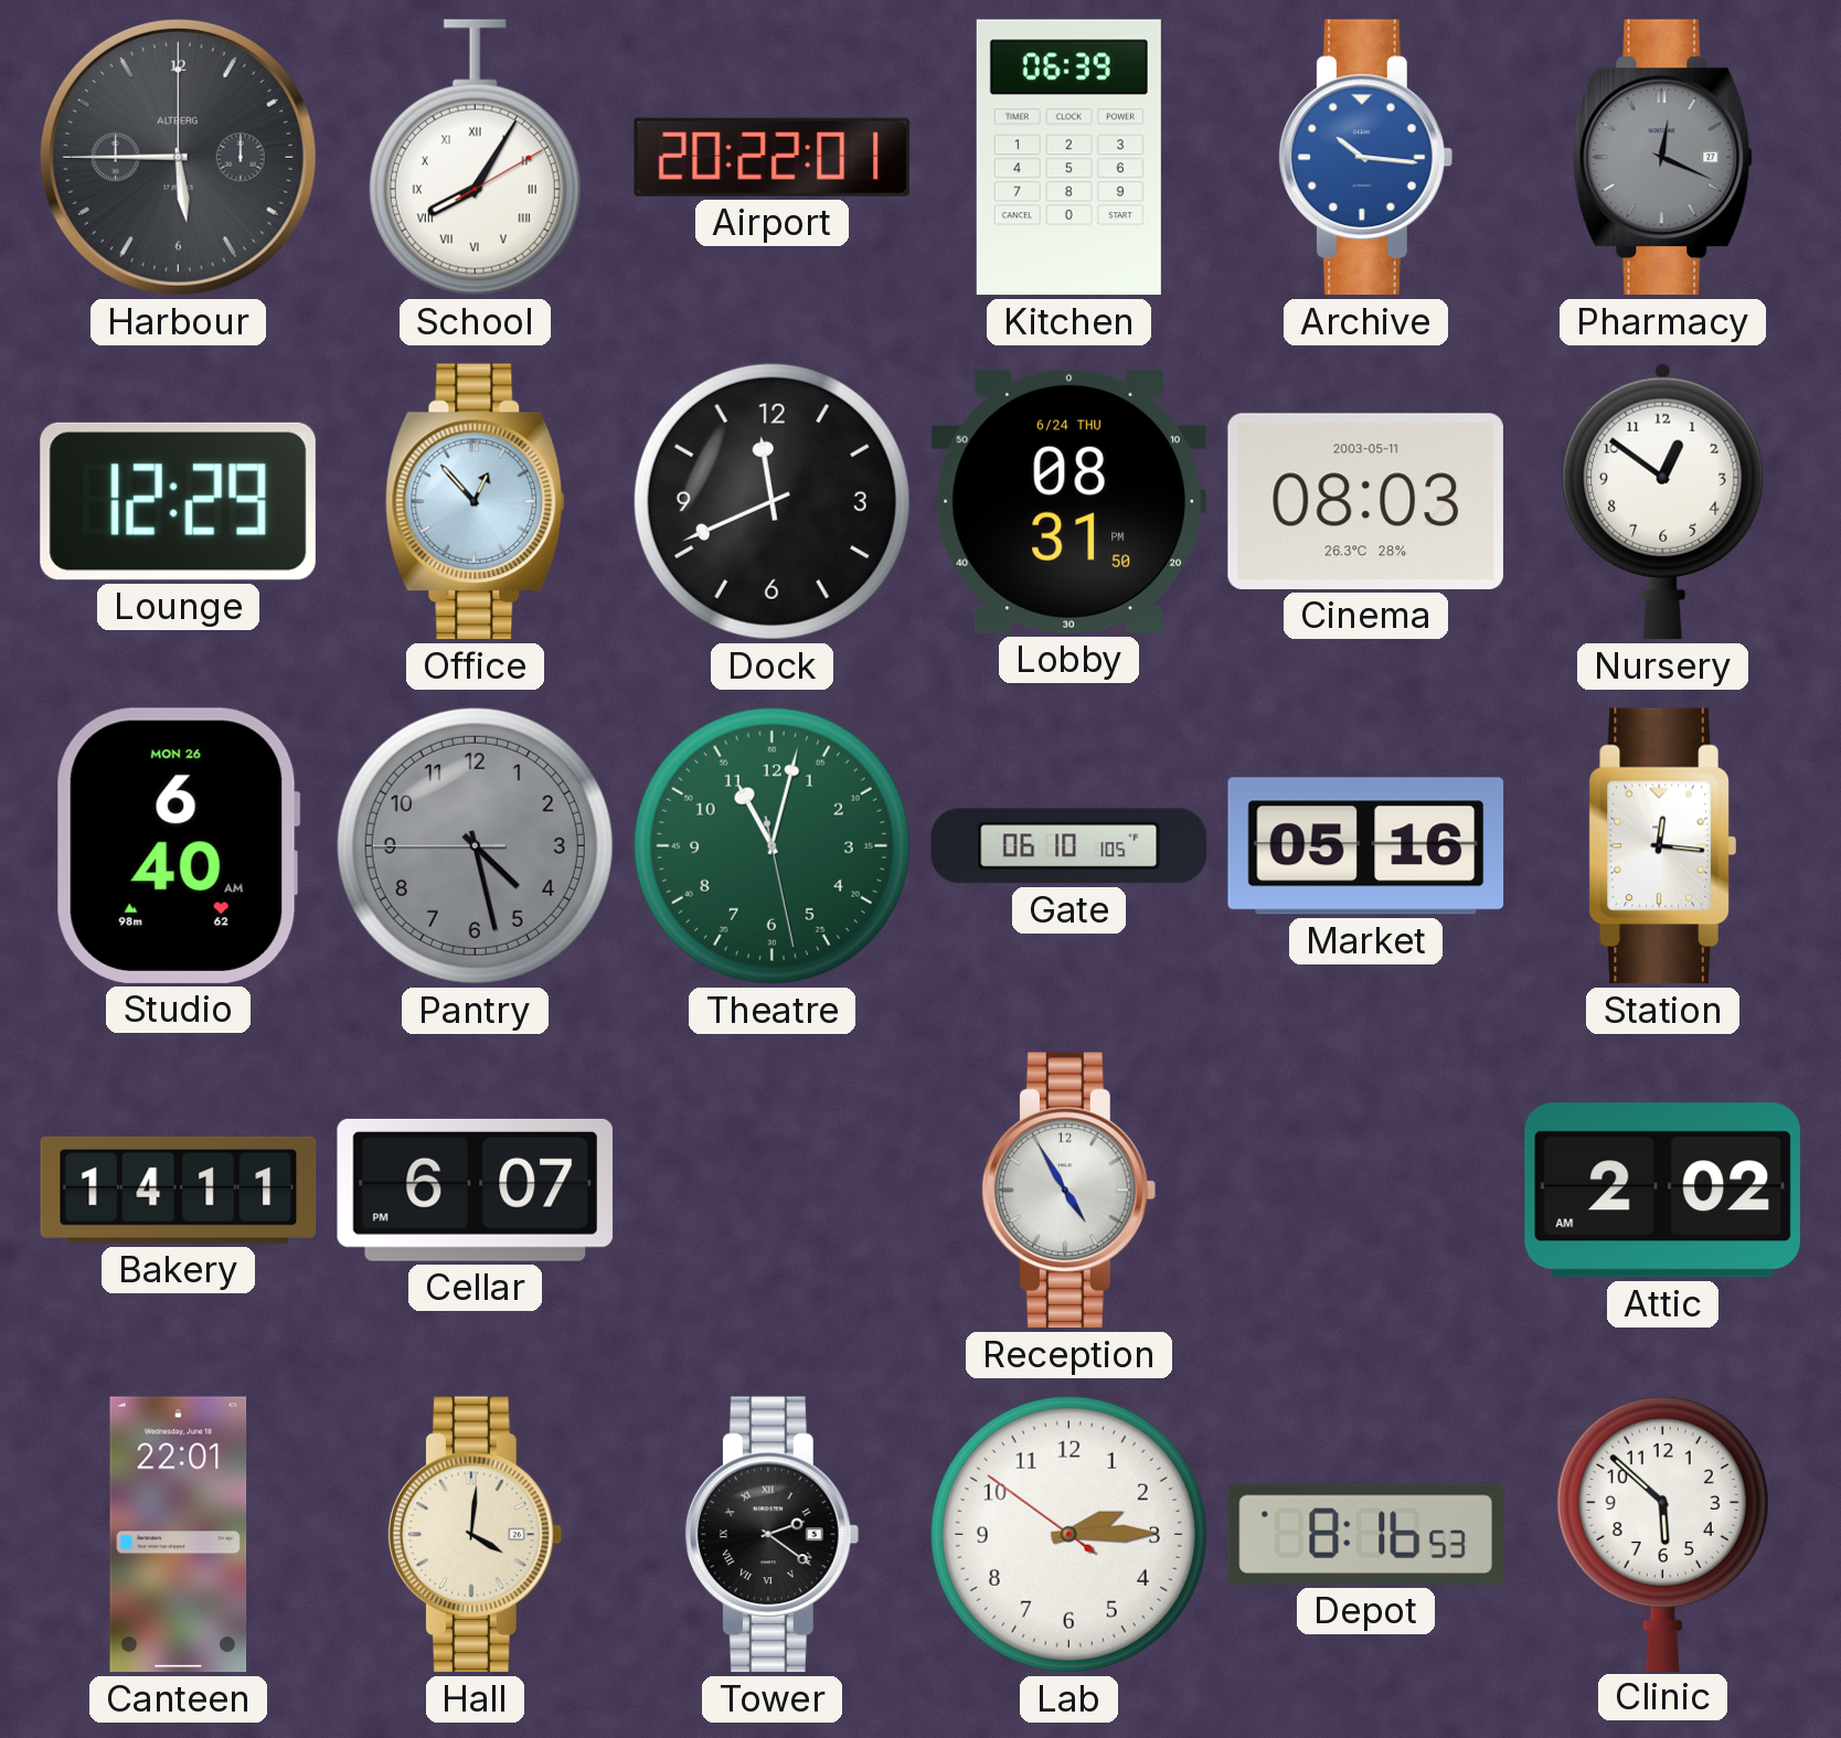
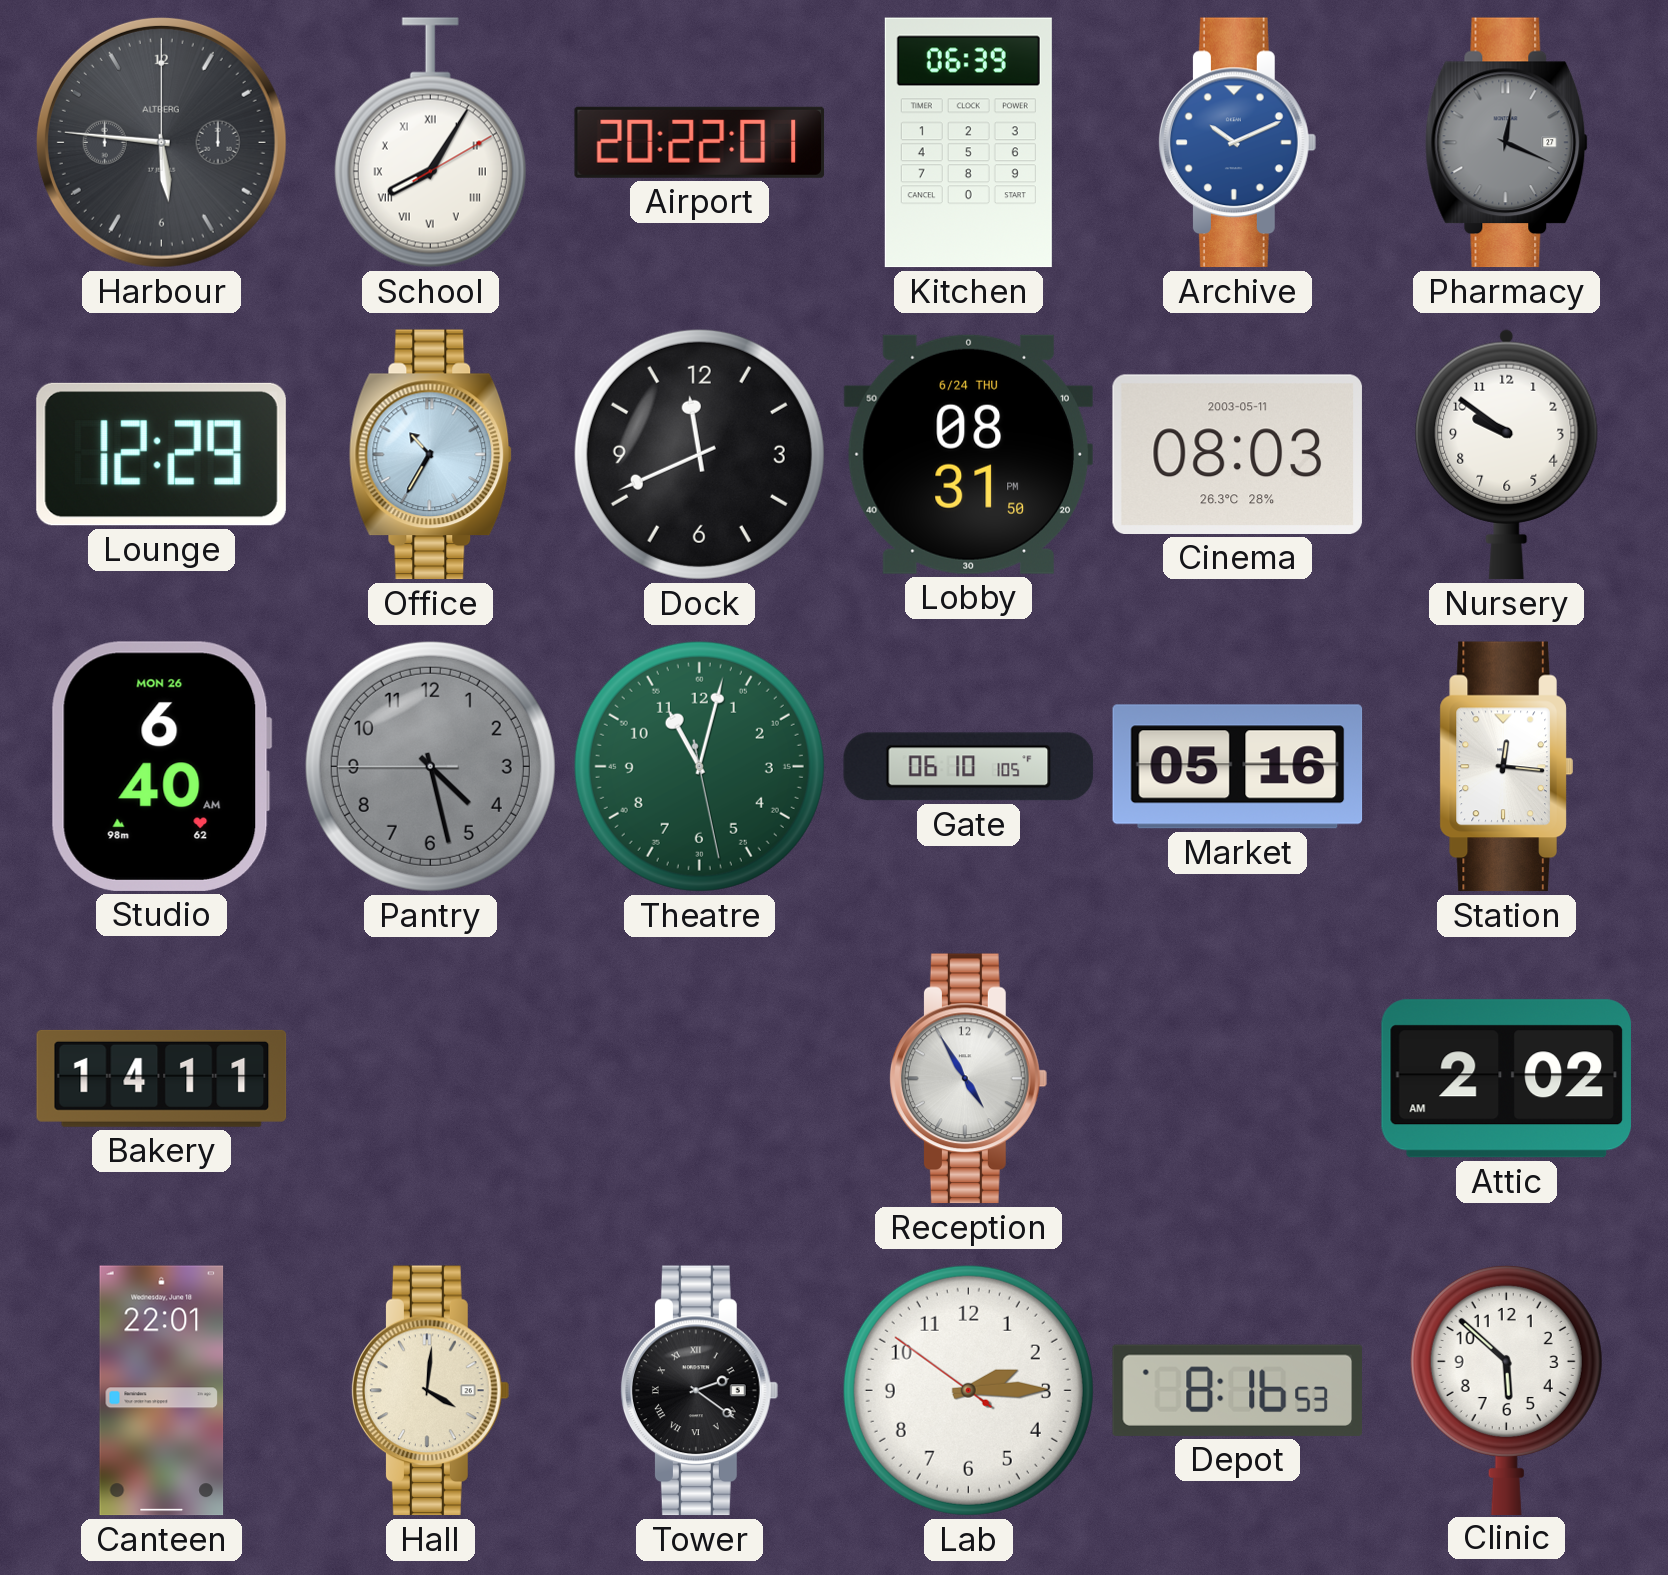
Harbour: 5:45 -> 5:46
Archive: 10:16 -> 10:11
Office: 12:53 -> 10:35
Nursery: 12:51 -> 9:51
Cellar: 6:07 -> none
